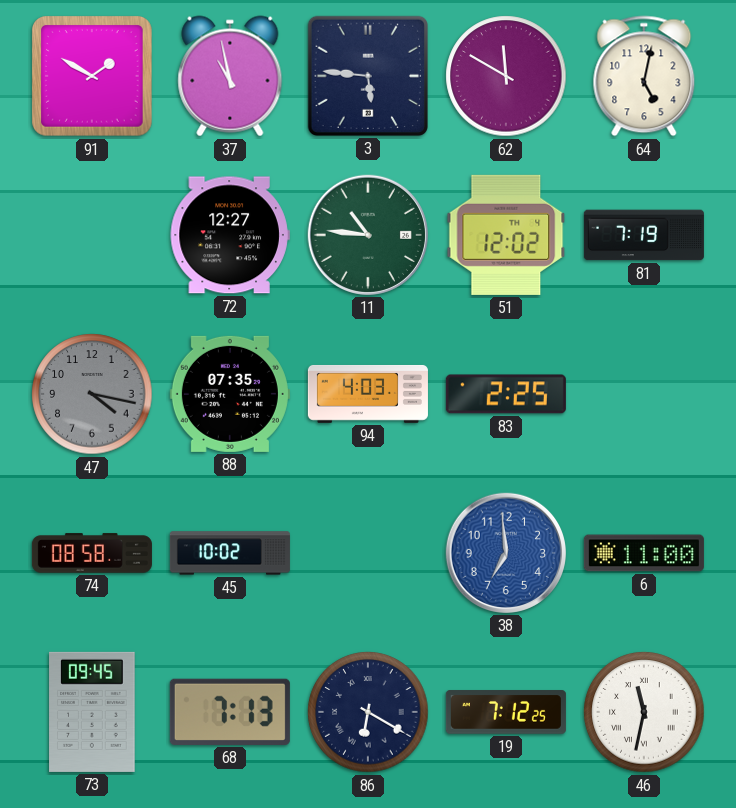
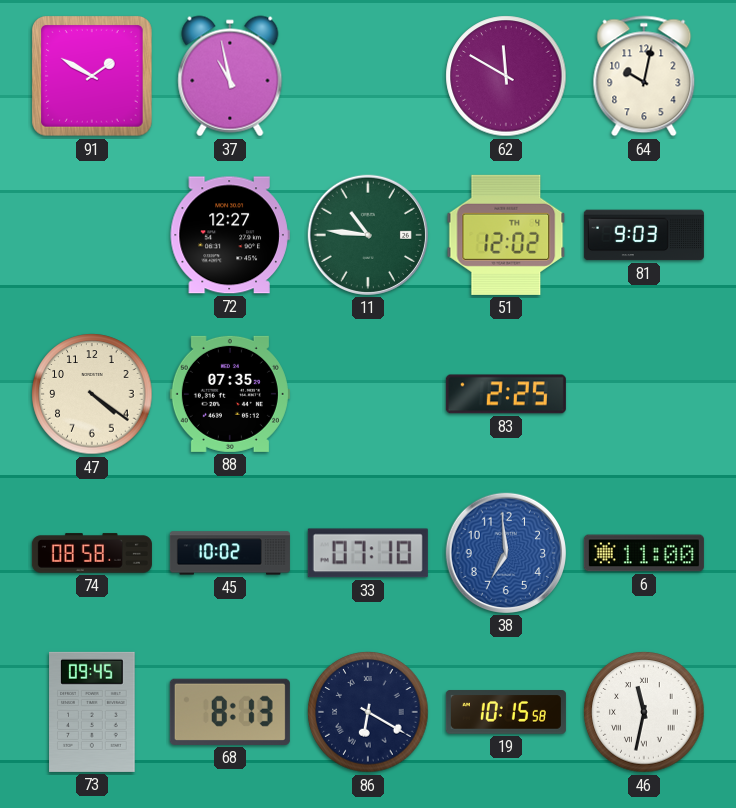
3: 5:46 -> none
64: 5:02 -> 10:02
81: 7:19 -> 9:03
47: 4:17 -> 4:21
47 dial: grey -> cream
94: 4:03 -> none
33: none -> 07:10
68: 7:13 -> 8:13
19: 7:12 -> 10:15
